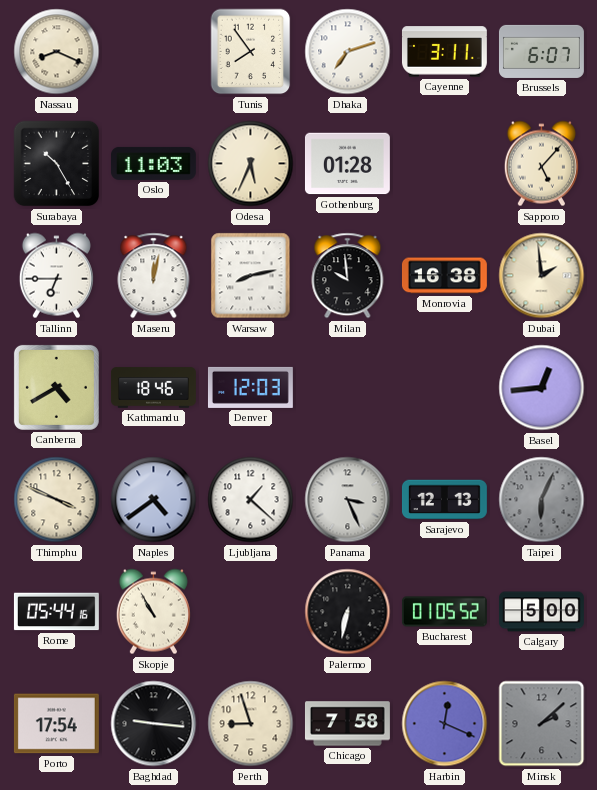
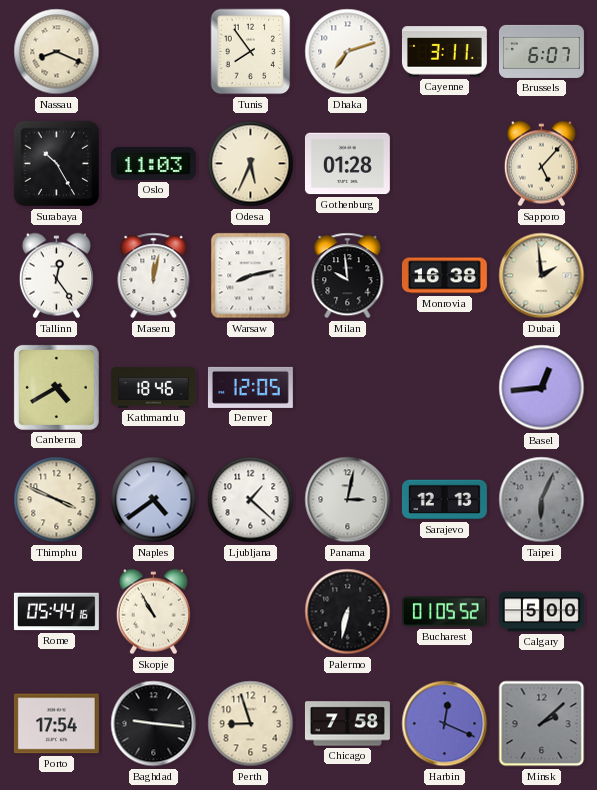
Tallinn: 6:45 -> 12:24
Denver: 12:03 -> 12:05
Panama: 3:26 -> 3:02
